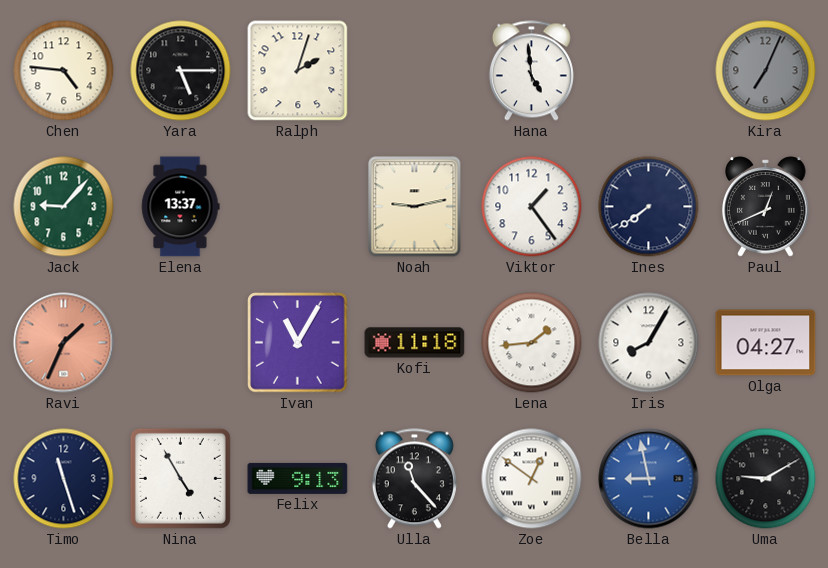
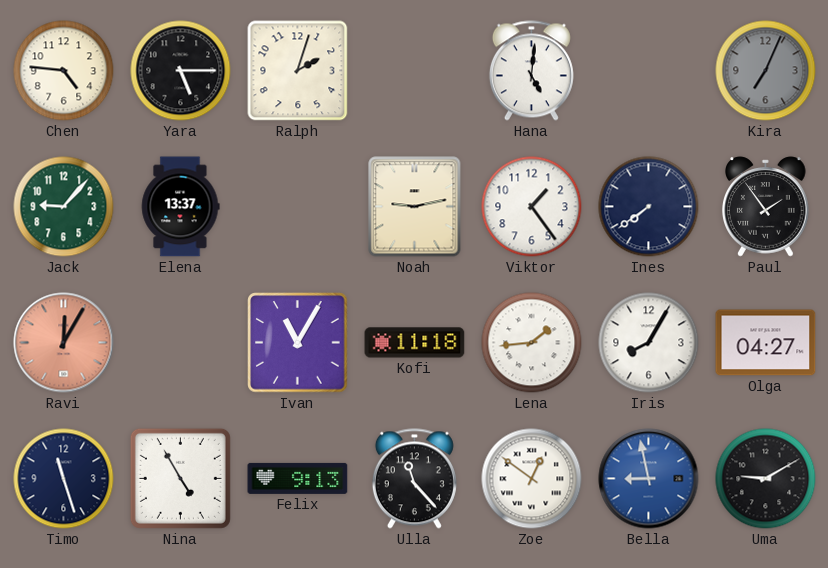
Hana: 4:59 -> 5:01
Paul: 12:41 -> 1:54
Ravi: 1:34 -> 12:05
